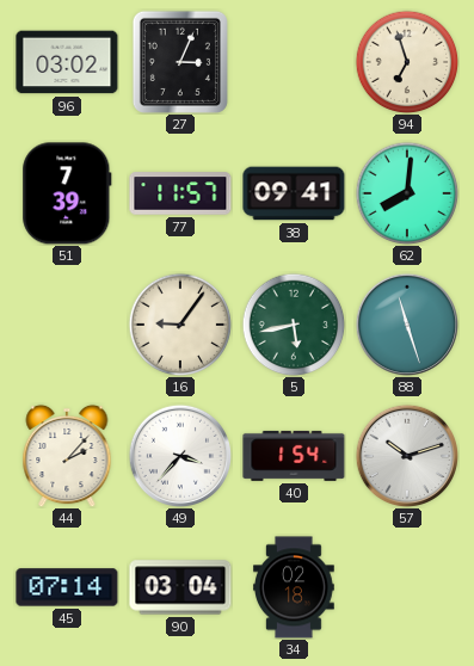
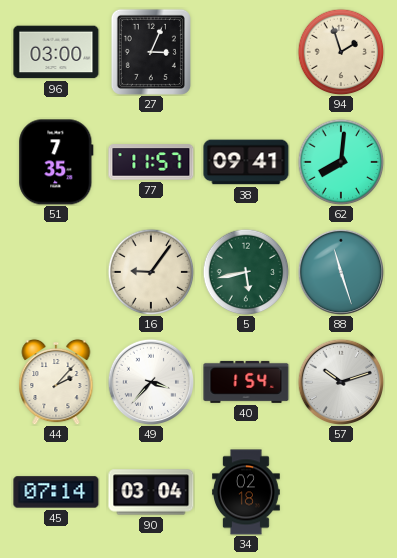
96: 03:02 -> 03:00
94: 6:57 -> 1:57
51: 7:39 -> 7:35
